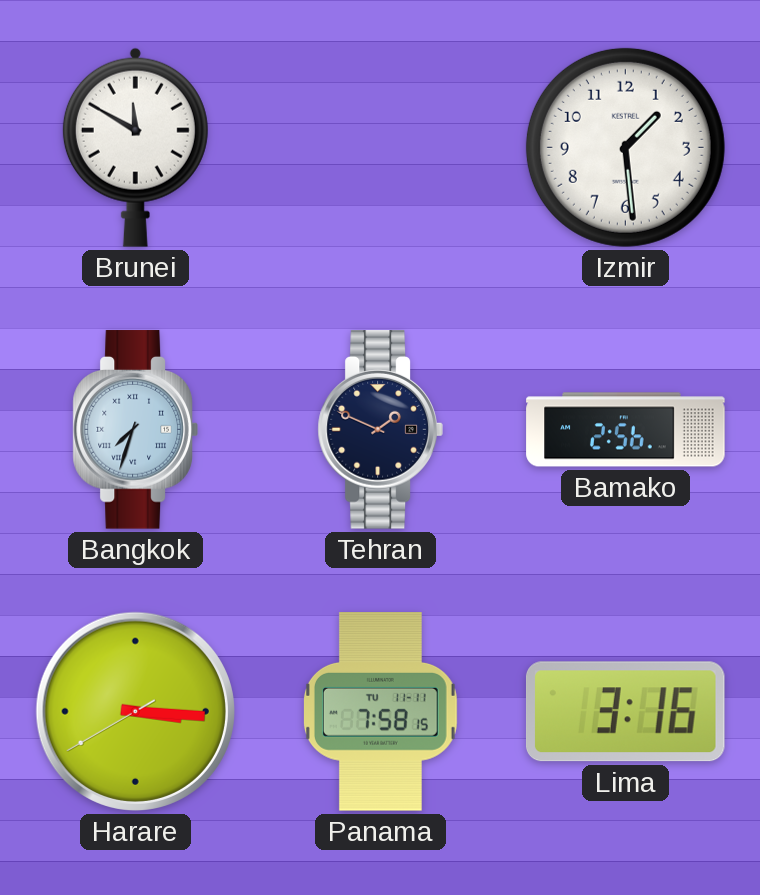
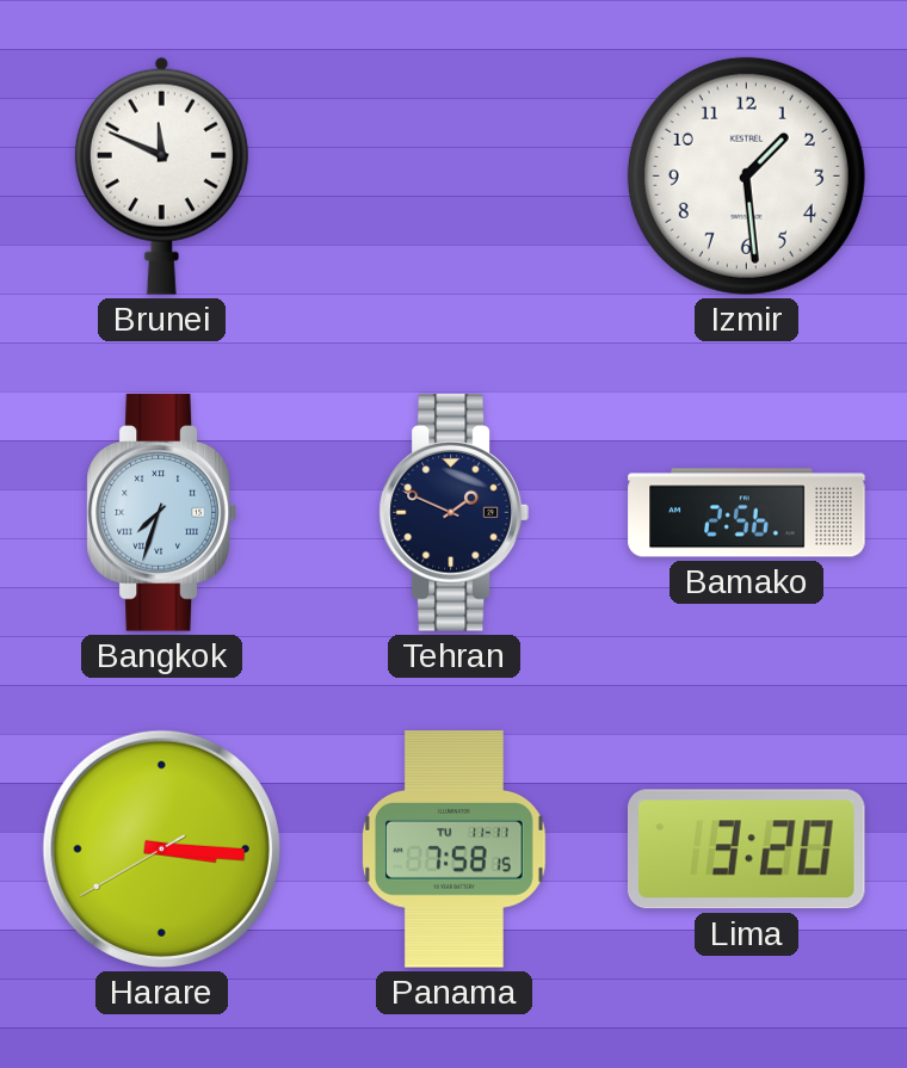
Brunei: 11:50 -> 11:49
Lima: 3:16 -> 3:20
